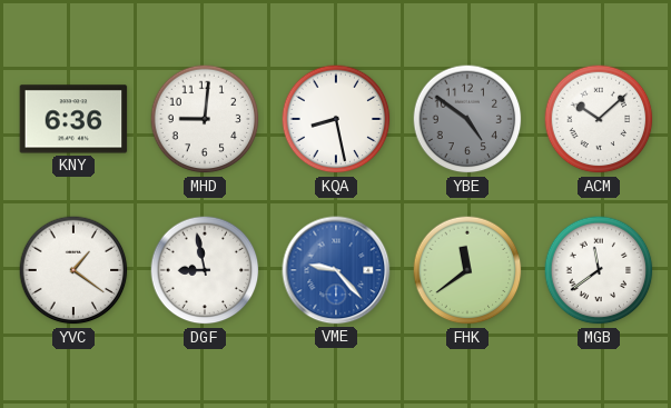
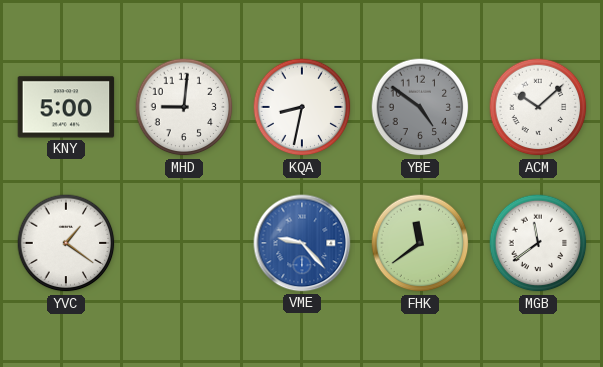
KNY: 6:36 -> 5:00
KQA: 8:28 -> 8:32
DGF: 8:58 -> none
